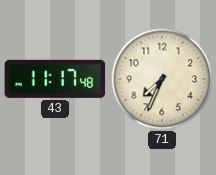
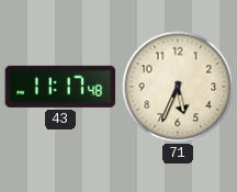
71: 7:34 -> 5:34
